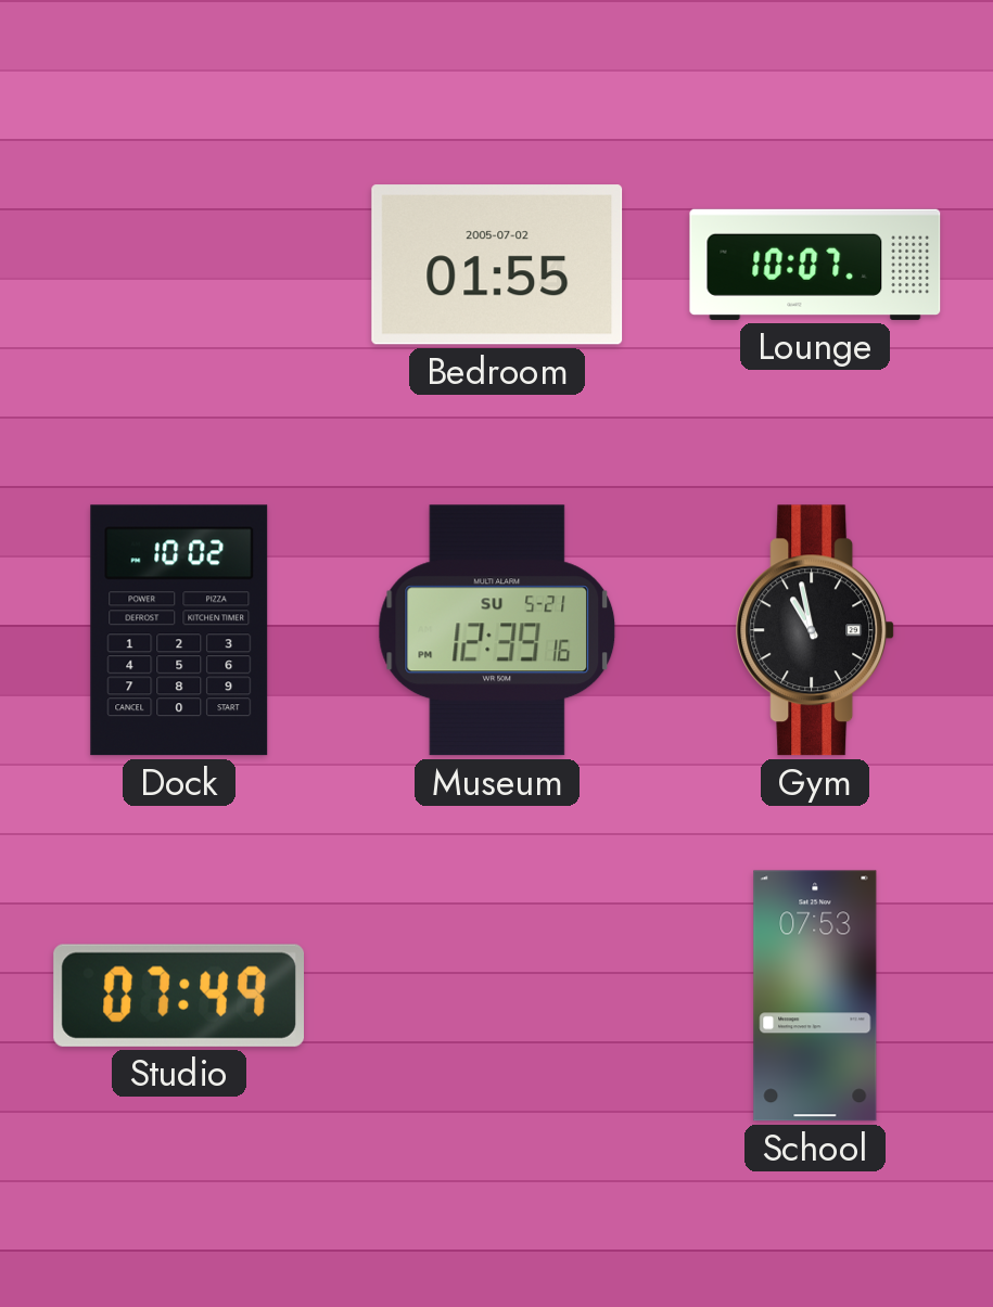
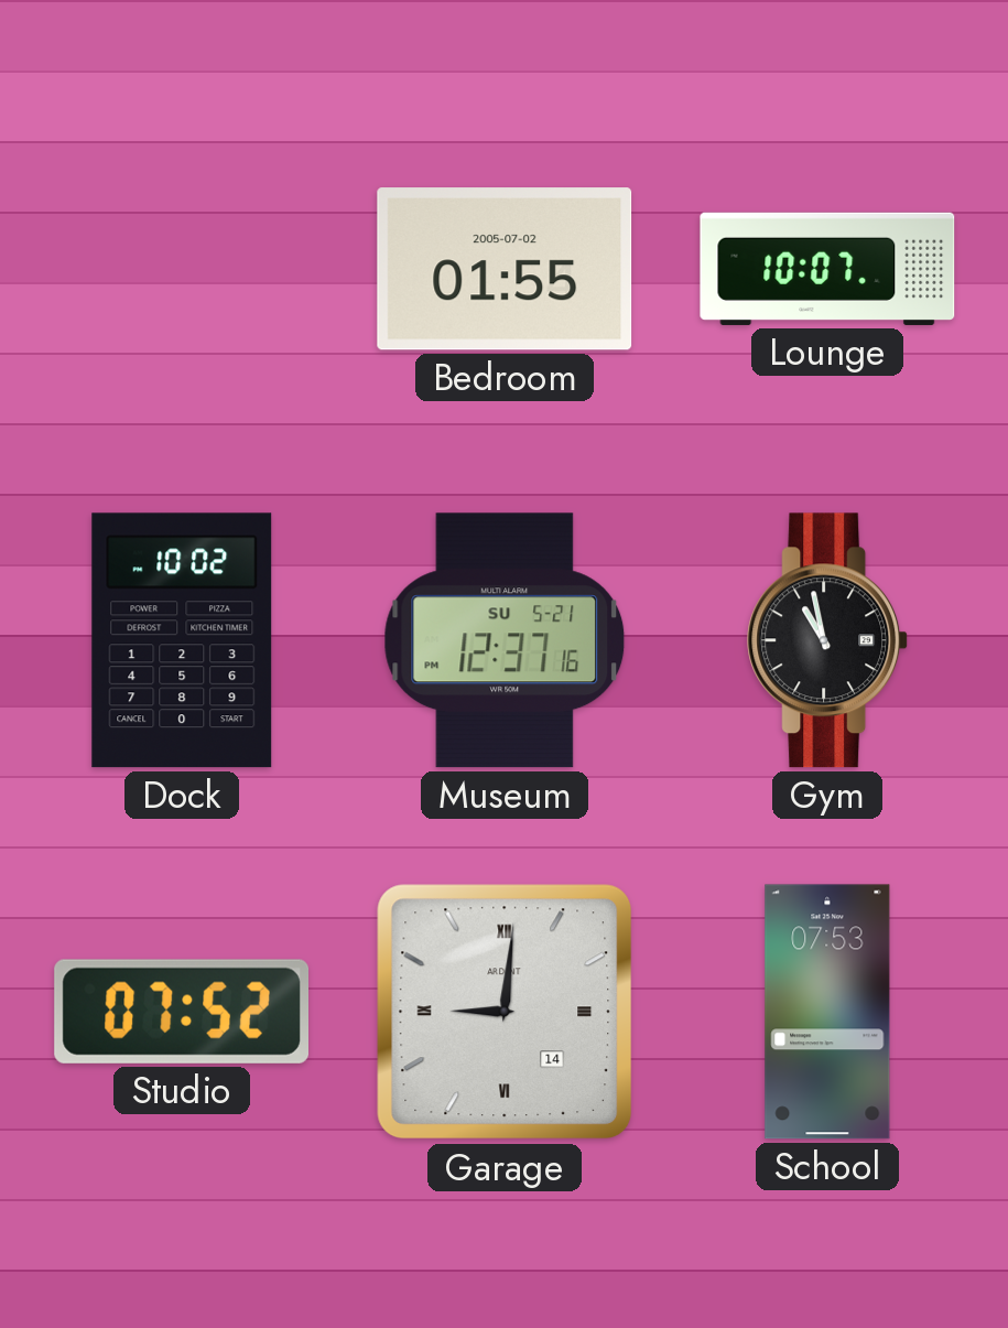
Museum: 12:39 -> 12:37
Studio: 07:49 -> 07:52
Garage: none -> 9:01
